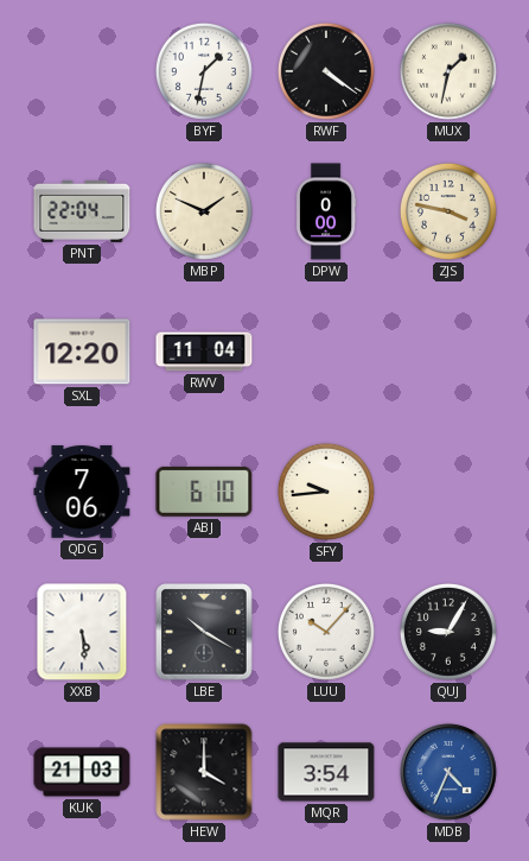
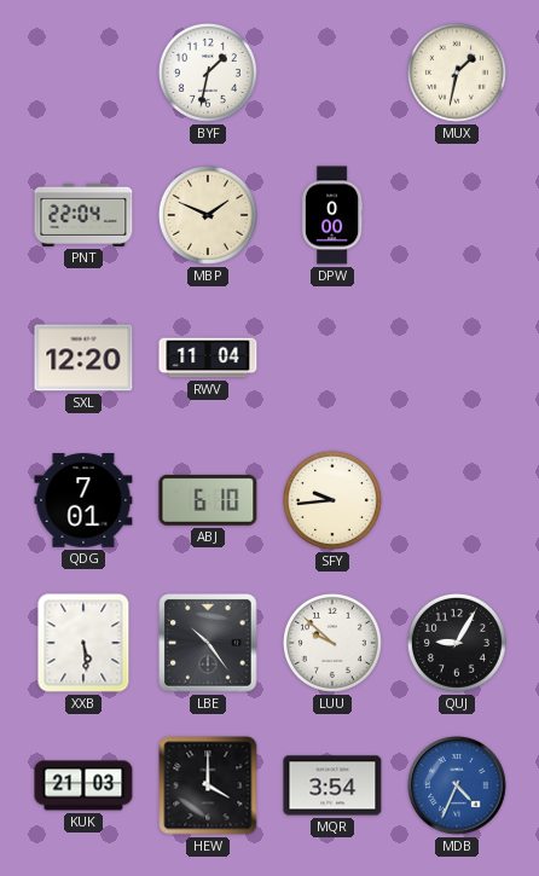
RWF: 4:21 -> none
ZJS: 3:47 -> none
QDG: 7:06 -> 7:01
LBE: 10:20 -> 10:24
LUU: 10:07 -> 9:52
